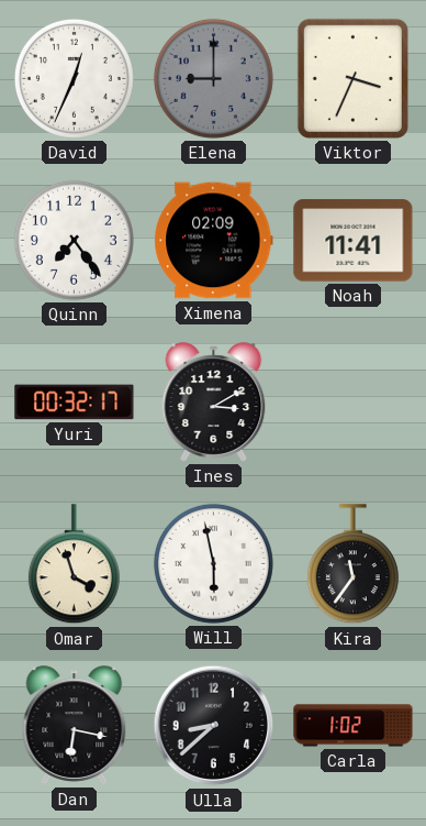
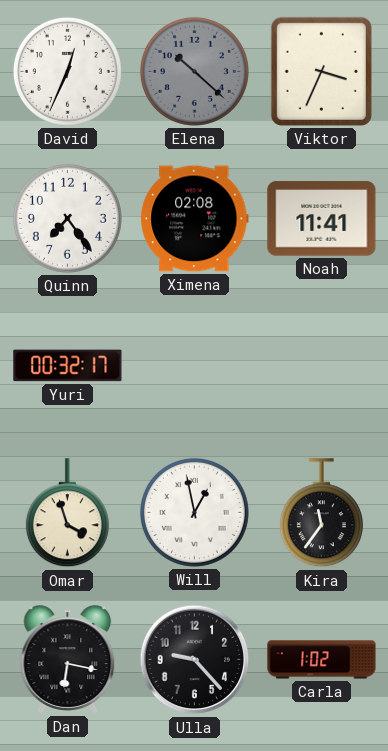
Elena: 9:00 -> 10:22
Ximena: 02:09 -> 02:08
Ines: 3:10 -> none
Will: 5:58 -> 12:58
Ulla: 8:38 -> 9:23
